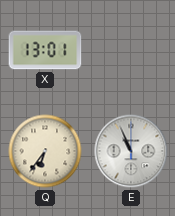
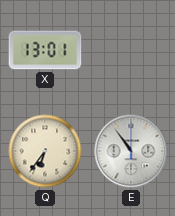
E: 10:56 -> 10:54
